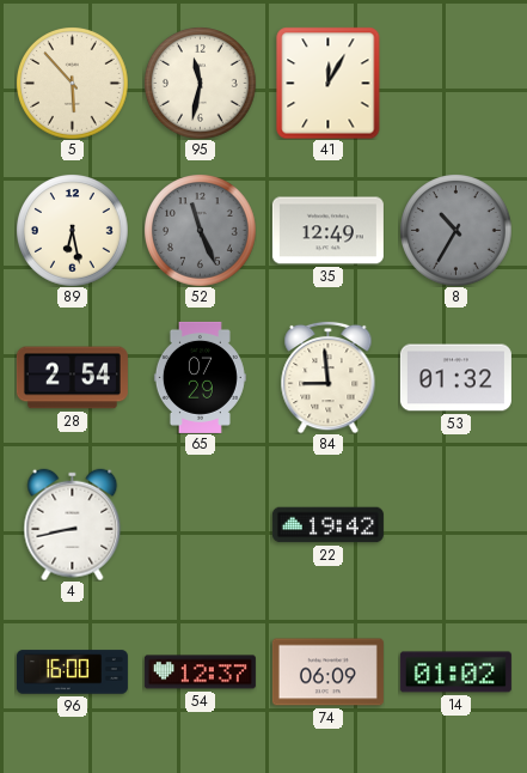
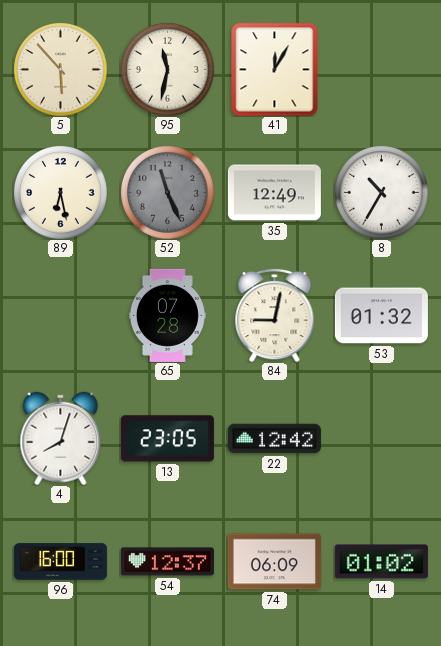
8 dial: grey -> white
28: 2:54 -> none
65: 07:29 -> 07:28
84: 8:59 -> 9:02
4: 8:43 -> 8:03
13: none -> 23:05
22: 19:42 -> 12:42
